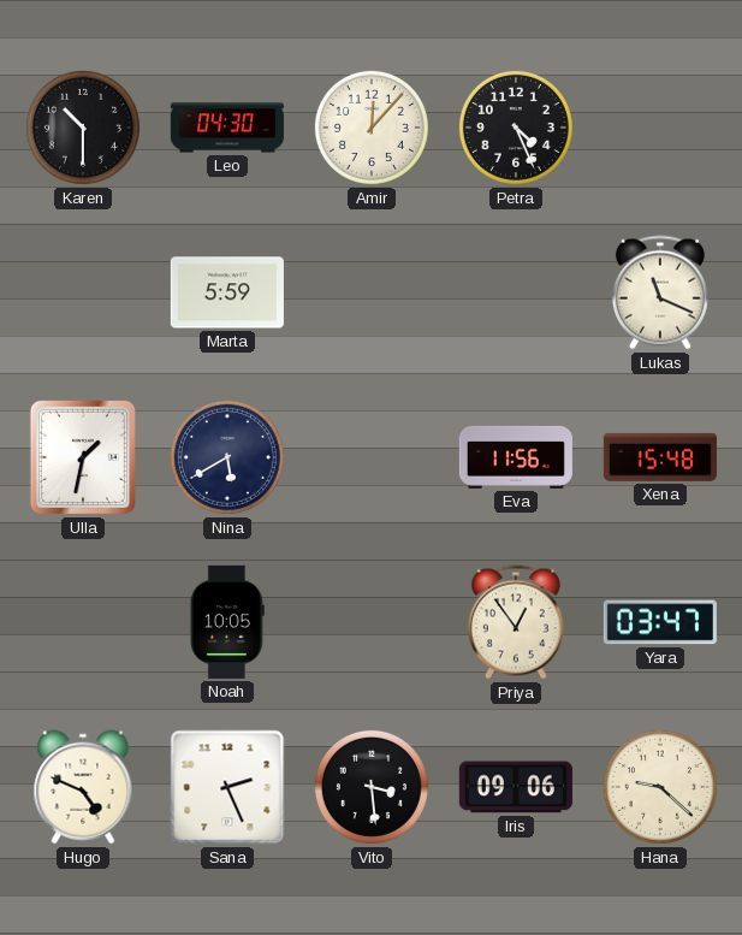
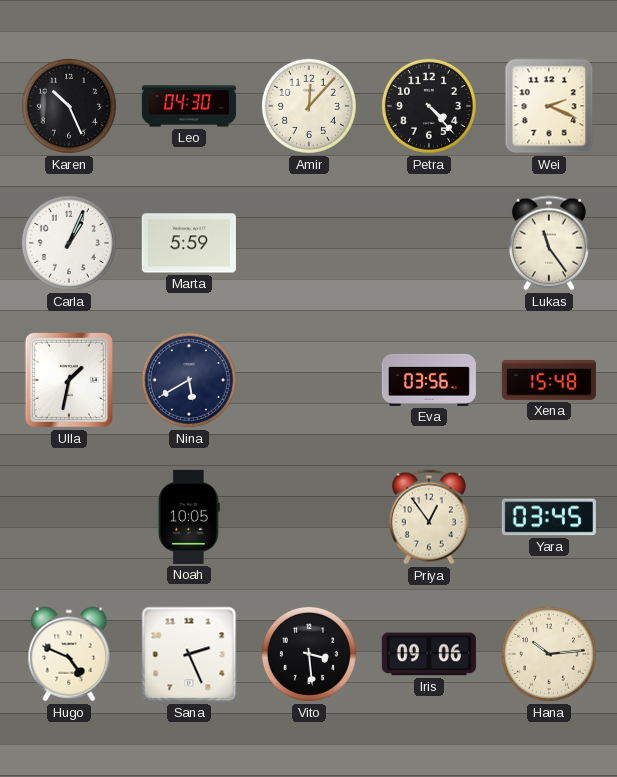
Karen: 10:30 -> 10:26
Petra: 4:26 -> 4:23
Wei: none -> 2:19
Carla: none -> 1:04
Lukas: 11:19 -> 11:24
Eva: 11:56 -> 03:56
Yara: 03:47 -> 03:45
Hana: 9:22 -> 10:14
